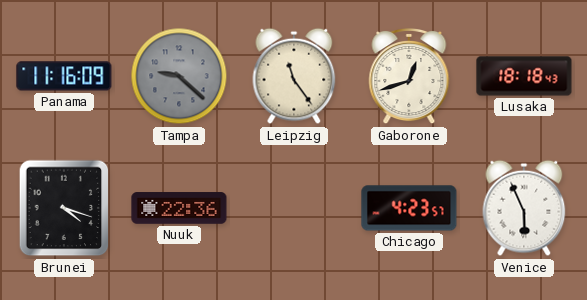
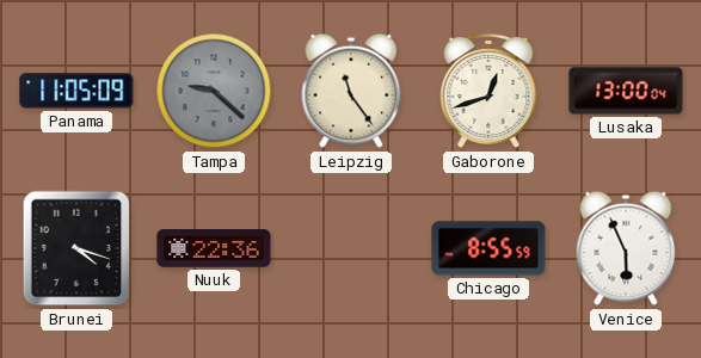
Panama: 11:16 -> 11:05
Lusaka: 18:18 -> 13:00
Chicago: 4:23 -> 8:55
